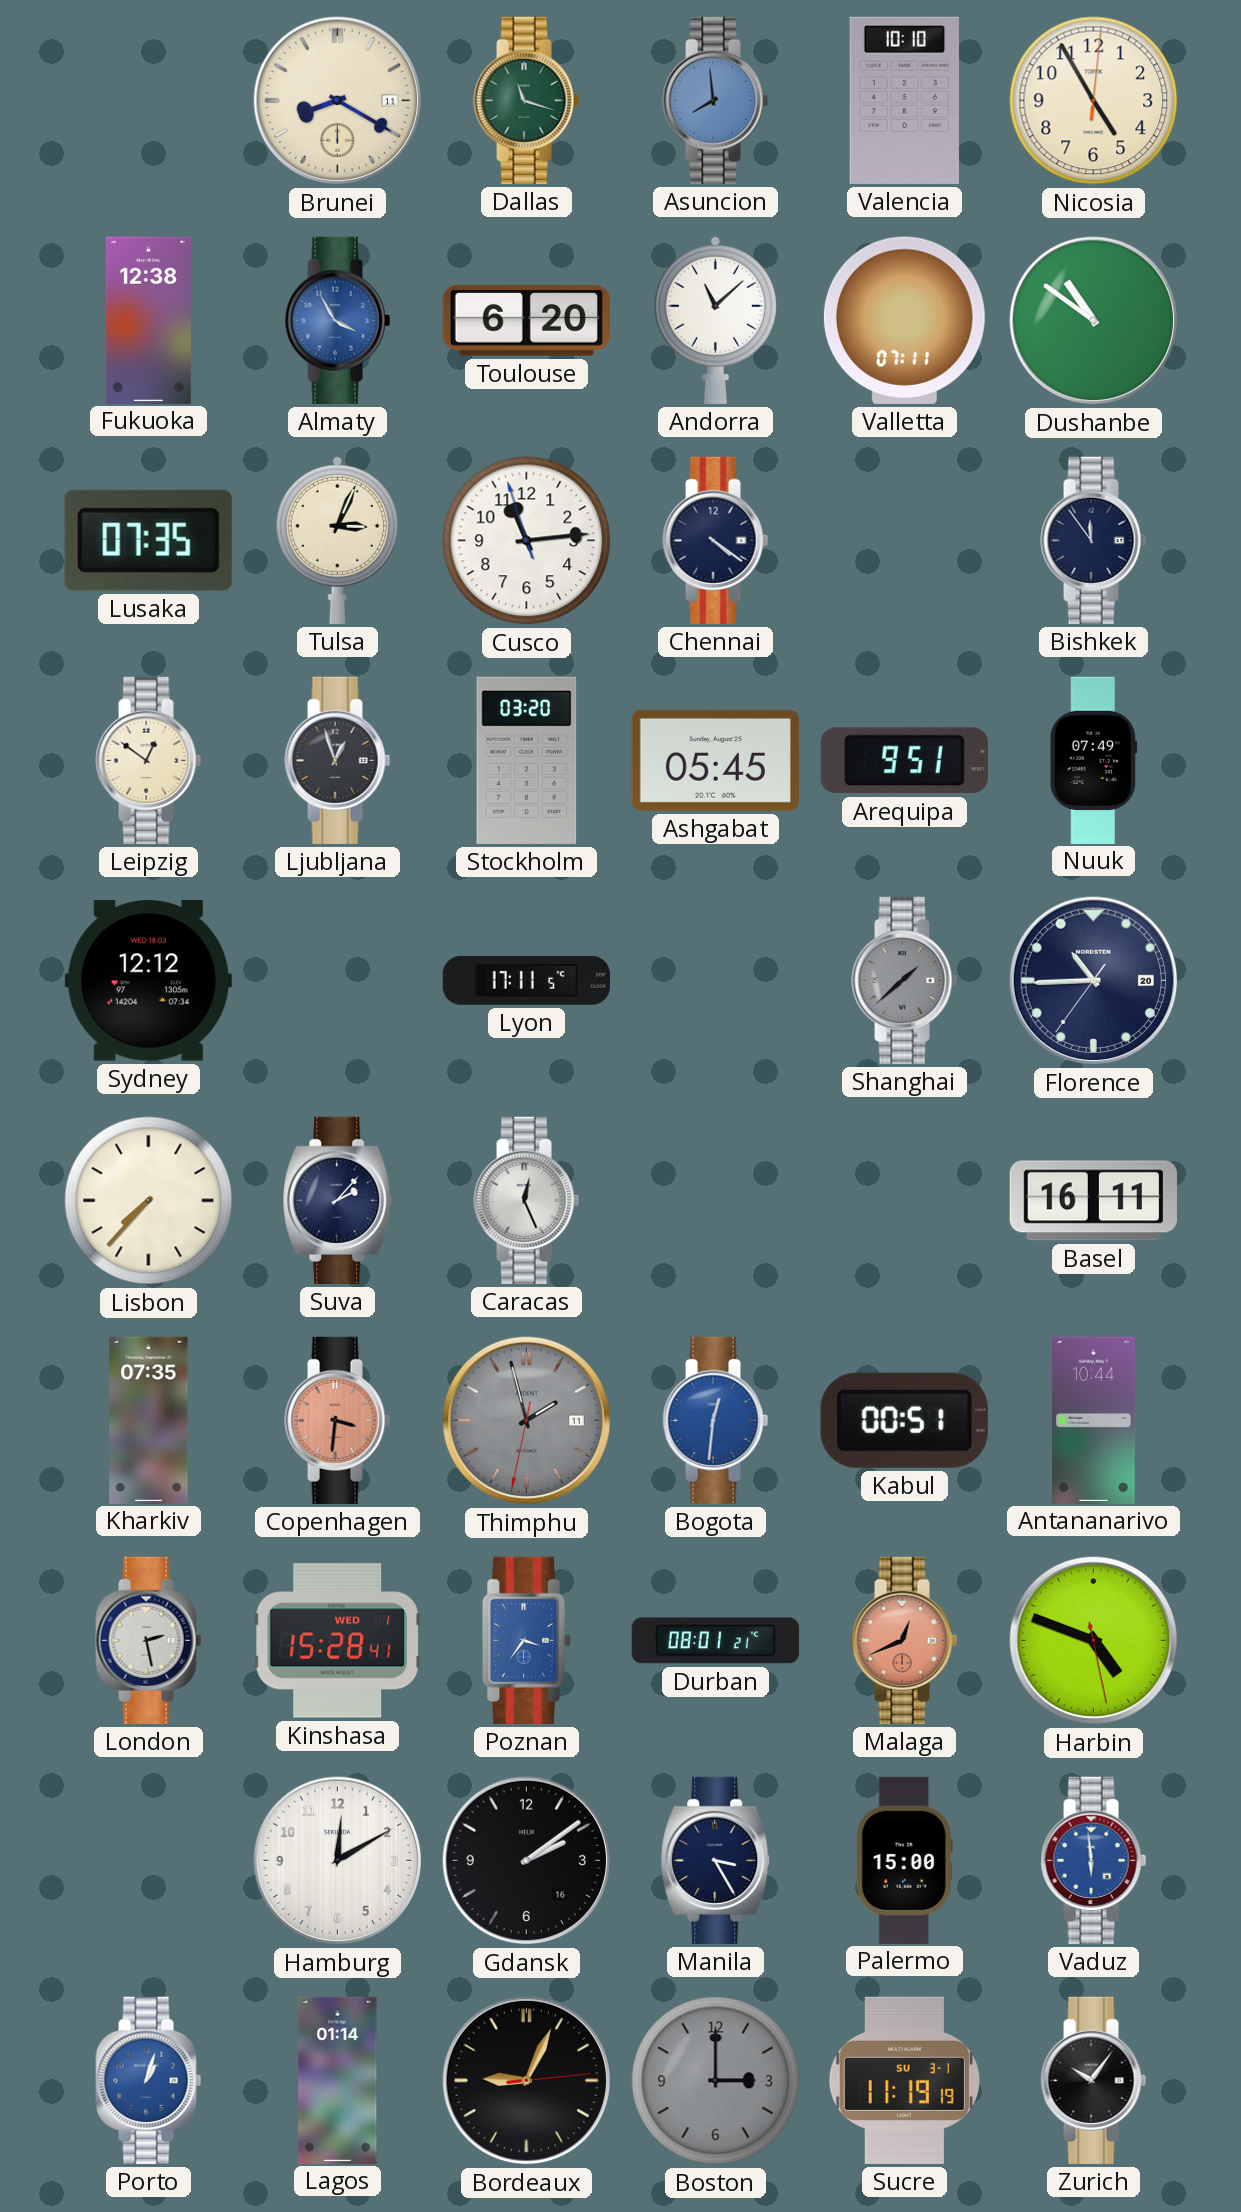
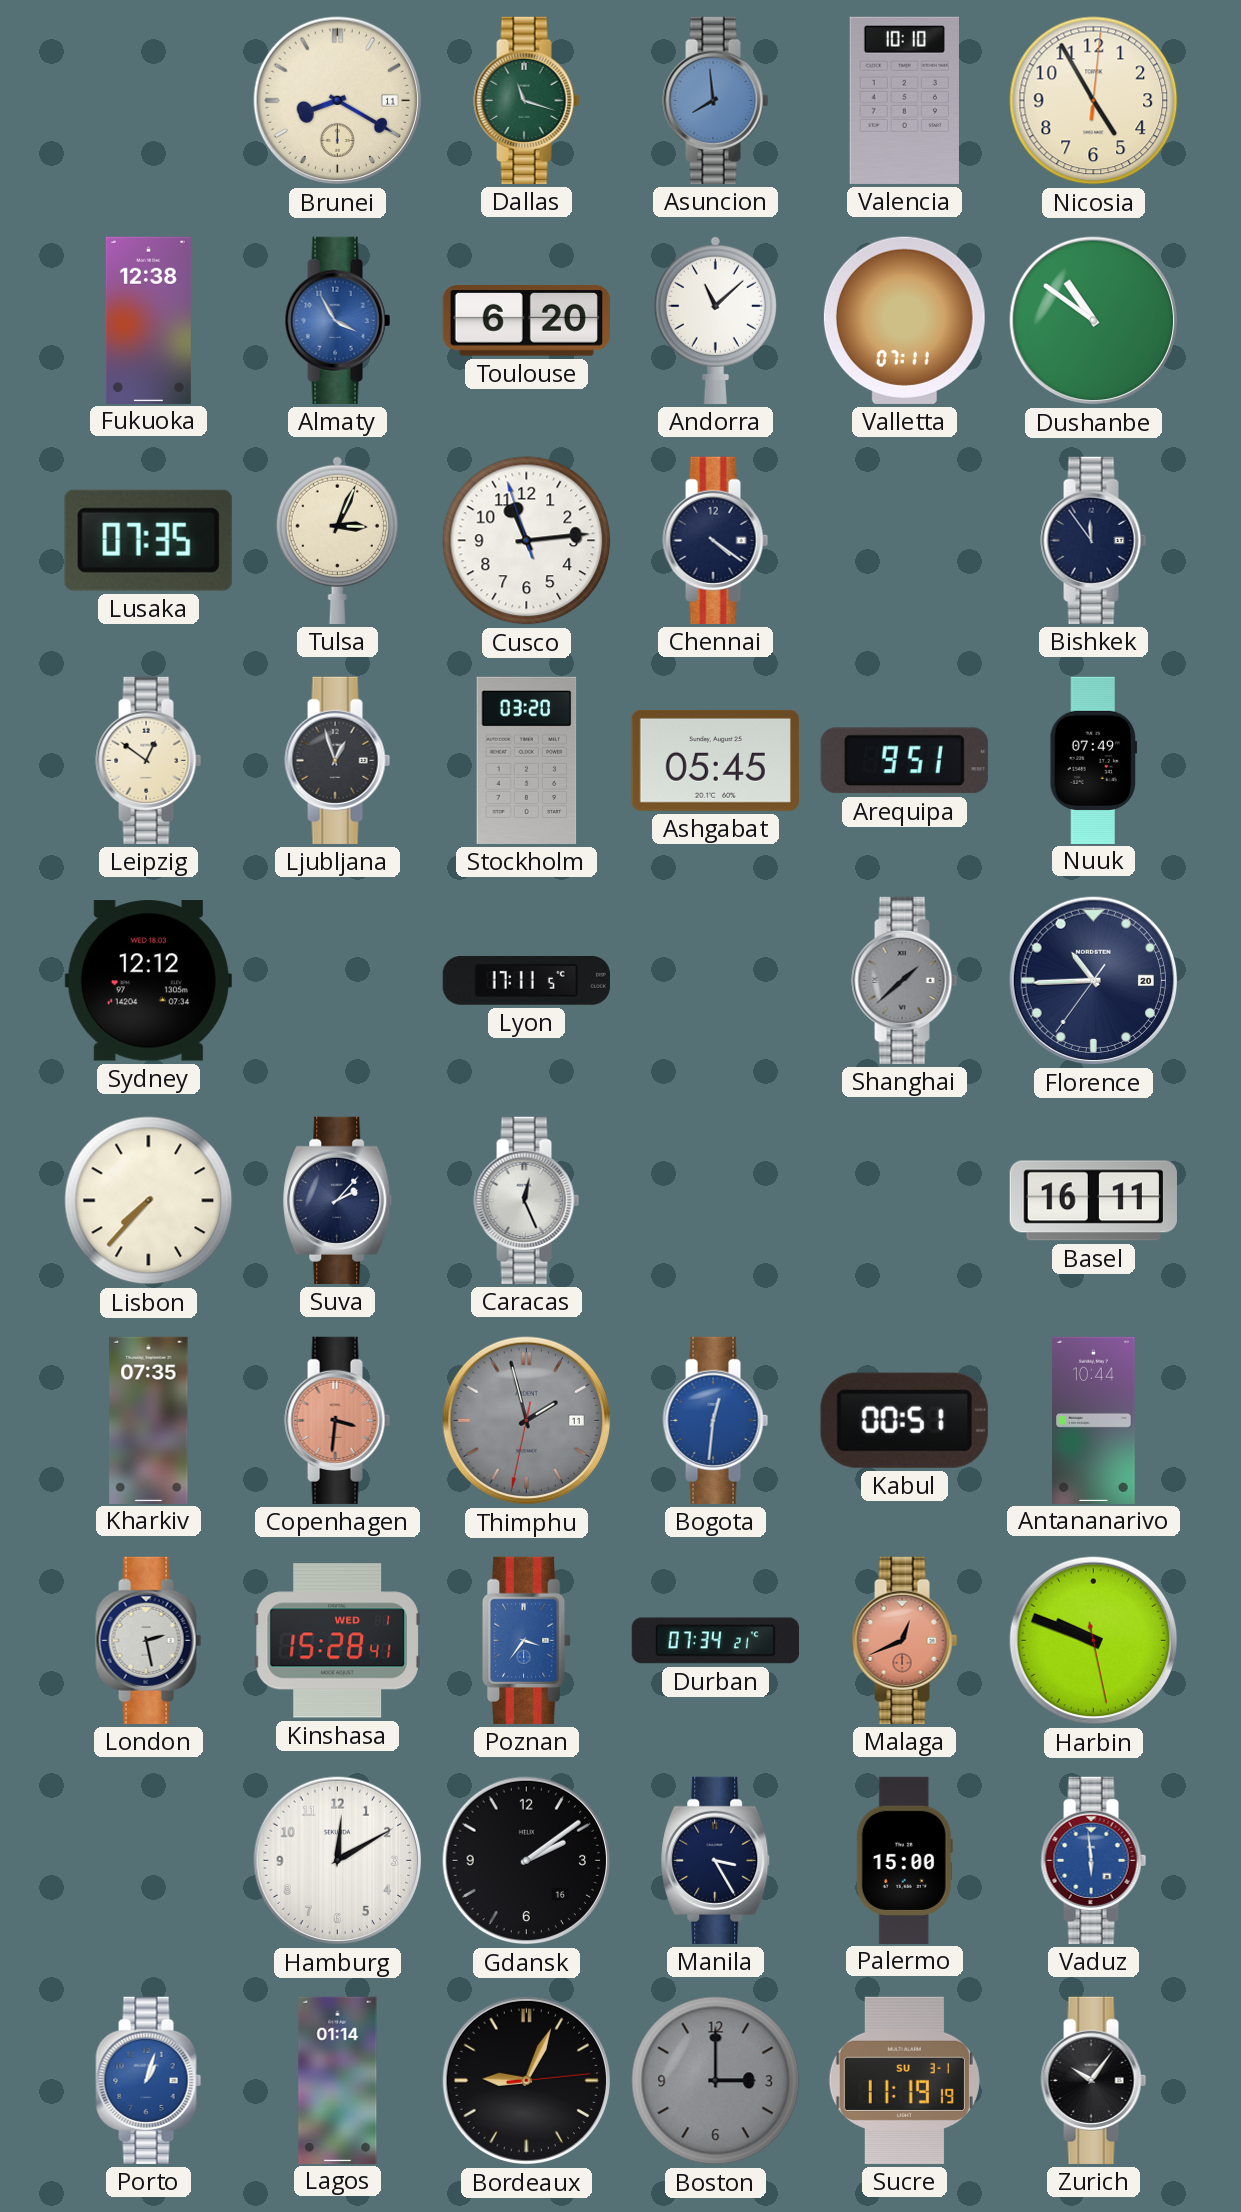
Durban: 08:01 -> 07:34
Harbin: 4:48 -> 9:48
